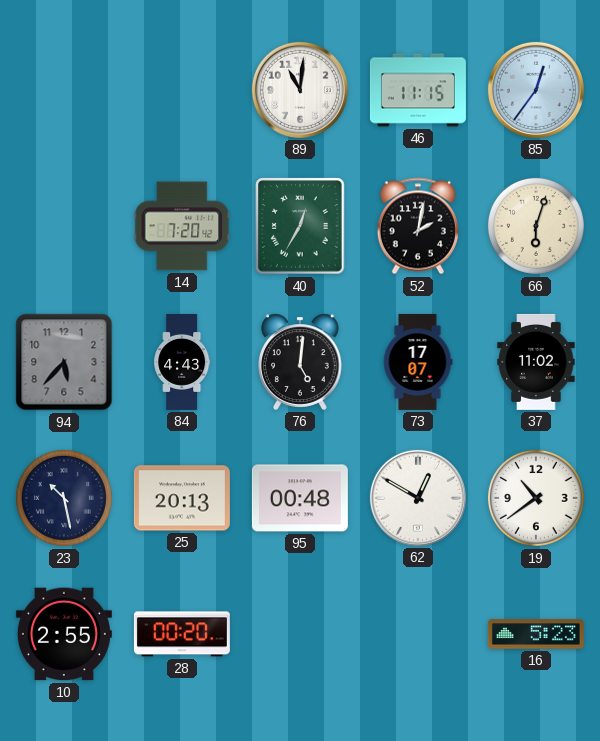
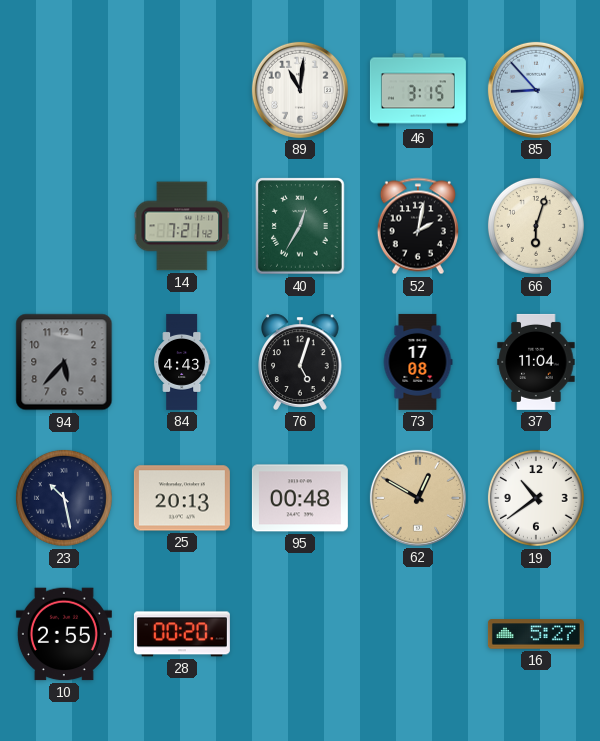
46: 11:15 -> 3:15
85: 12:36 -> 8:53
14: 7:20 -> 7:21
76: 5:01 -> 5:03
73: 17:07 -> 17:08
37: 11:02 -> 11:04
62 dial: white -> champagne
16: 5:23 -> 5:27
